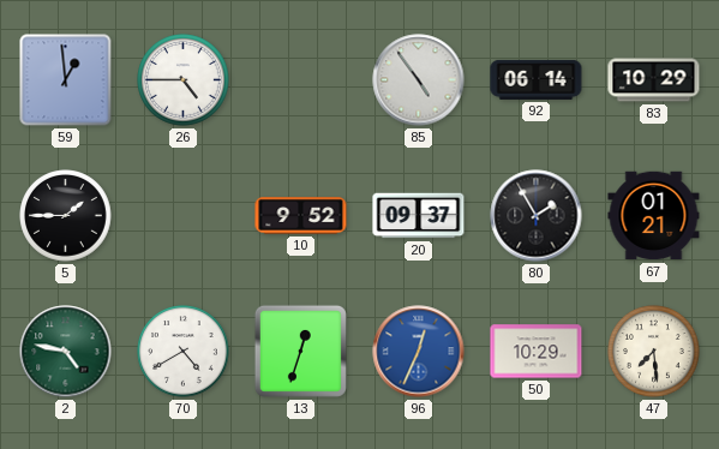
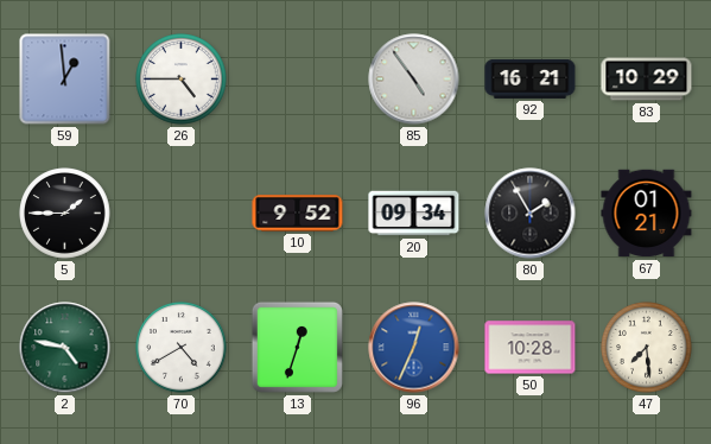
92: 06:14 -> 16:21
20: 09:37 -> 09:34
50: 10:29 -> 10:28
